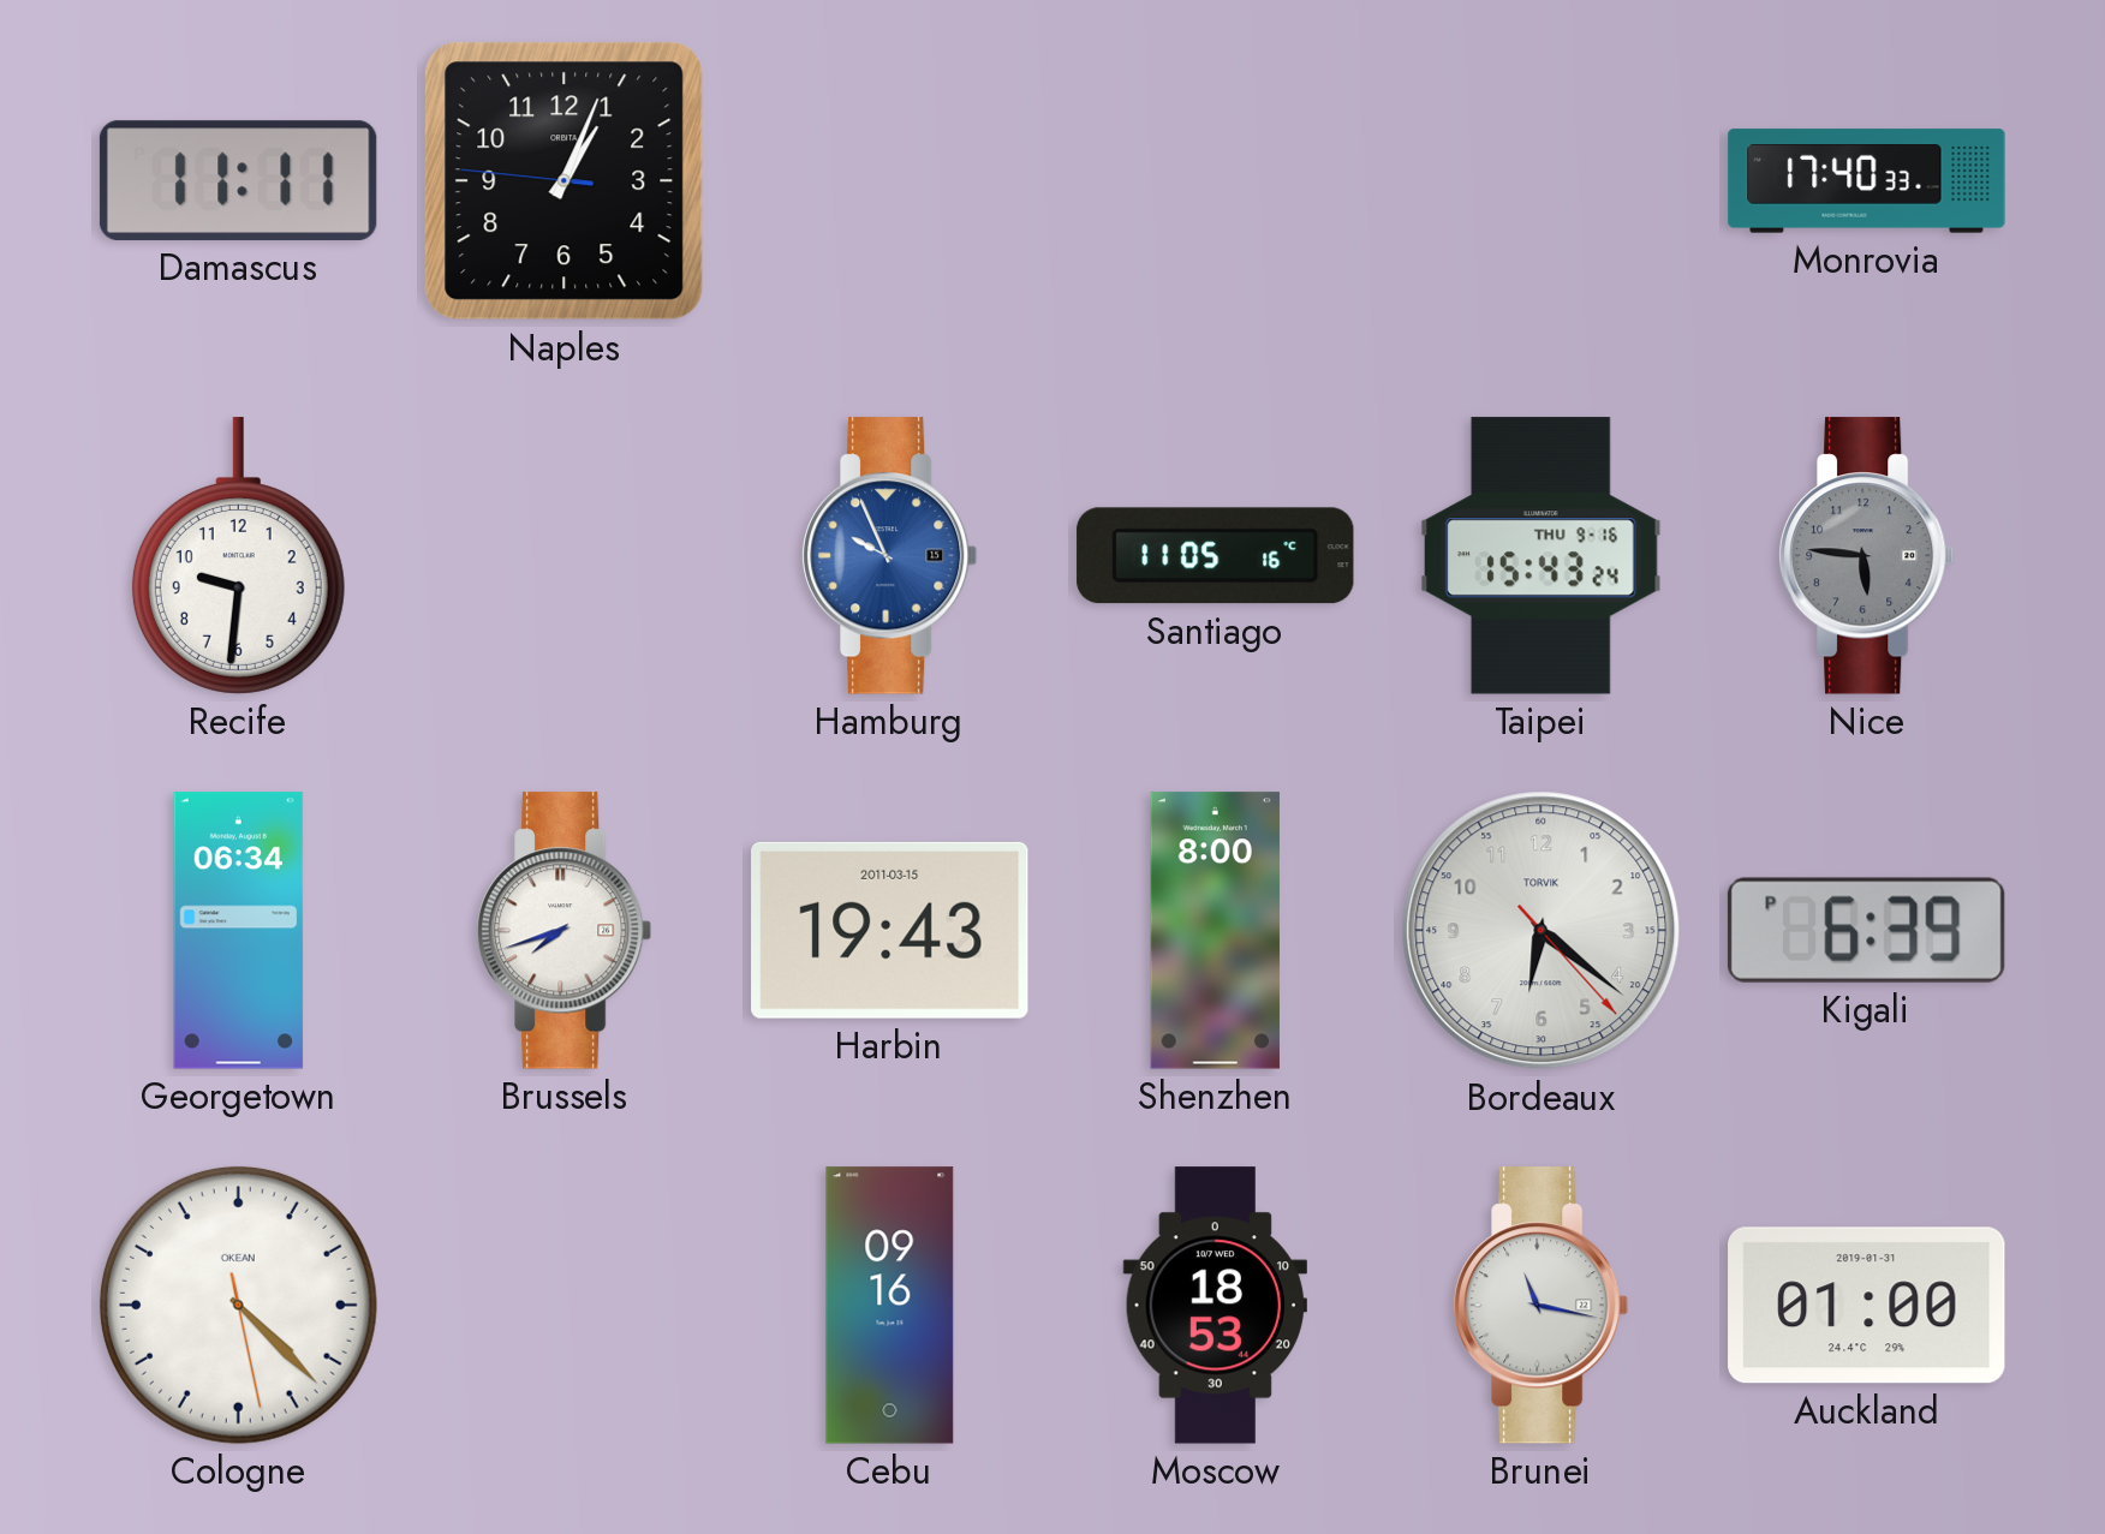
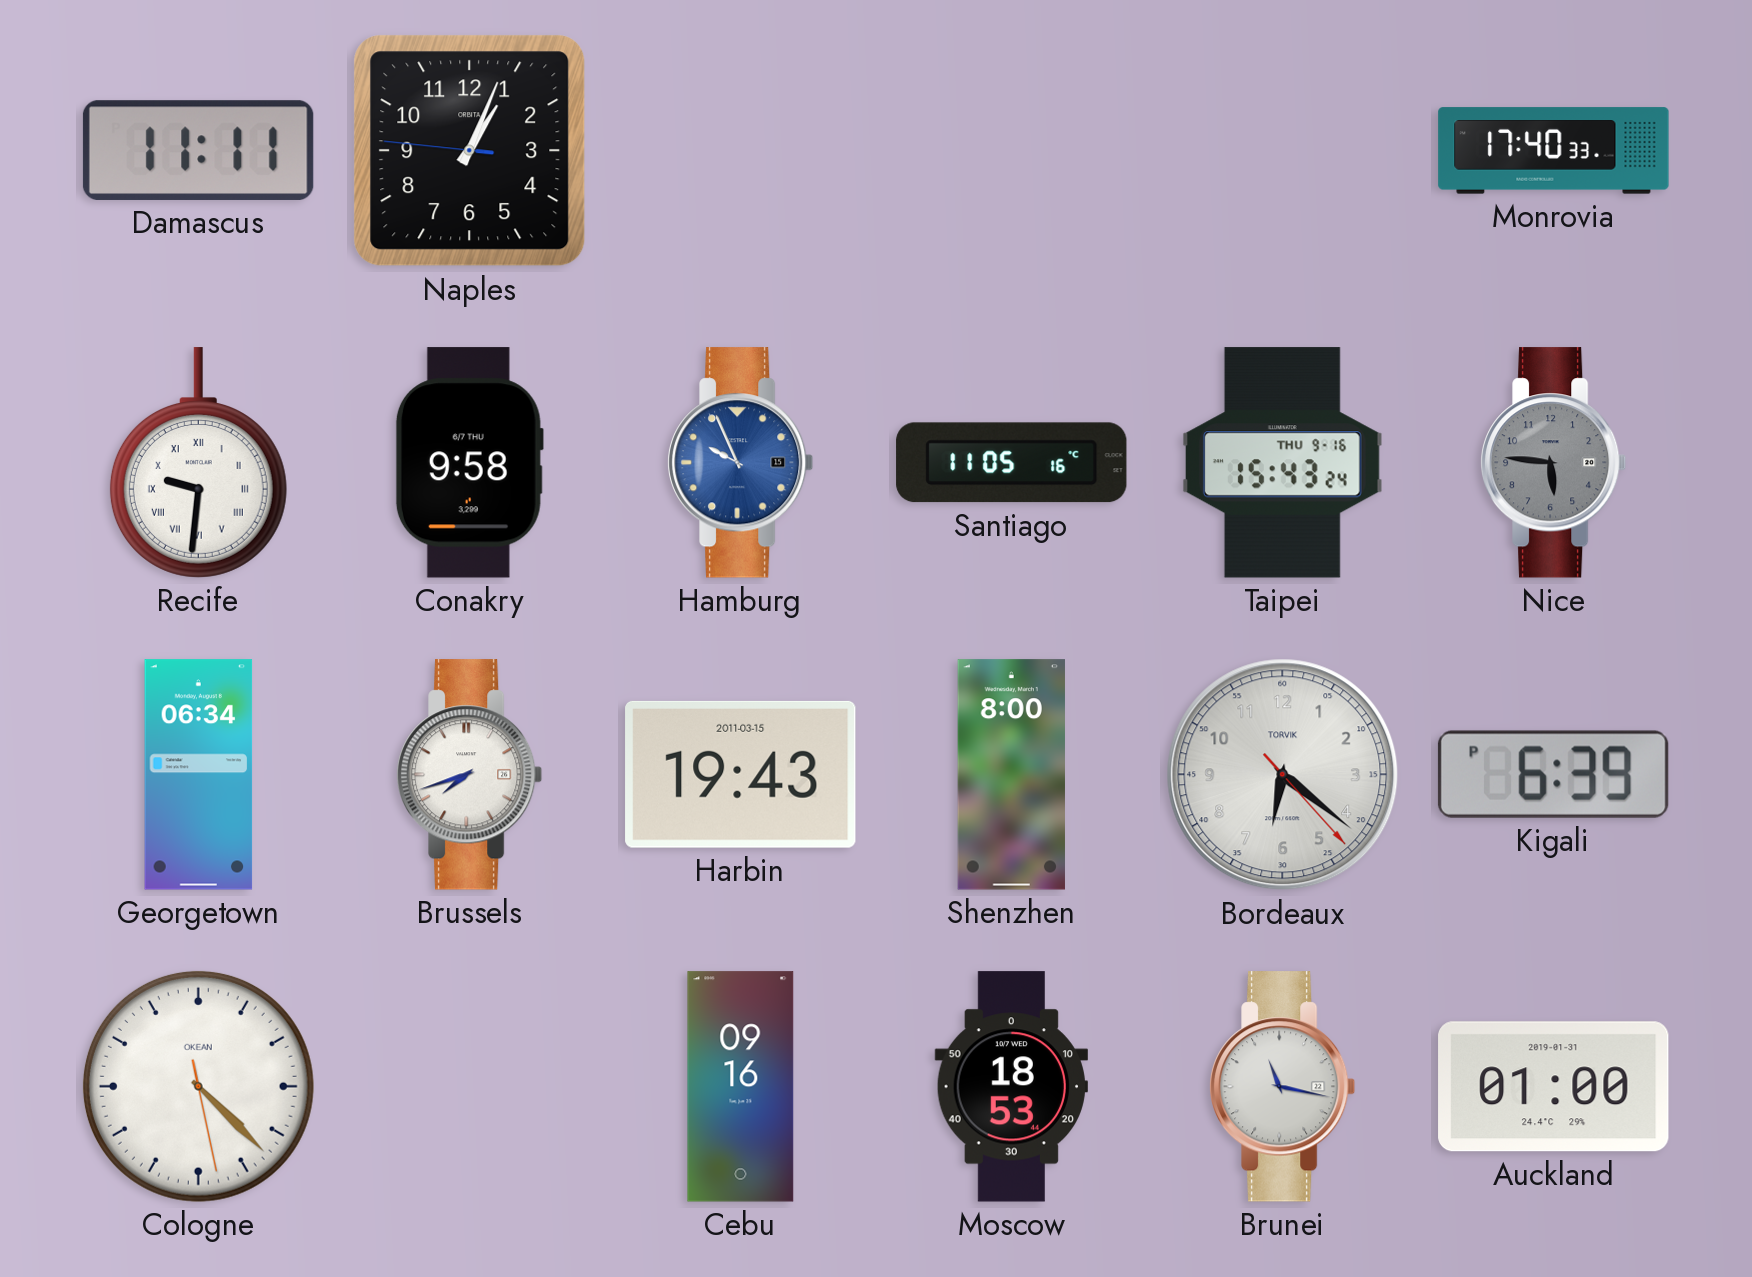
Recife numerals: Arabic -> Roman
Conakry: none -> 9:58
